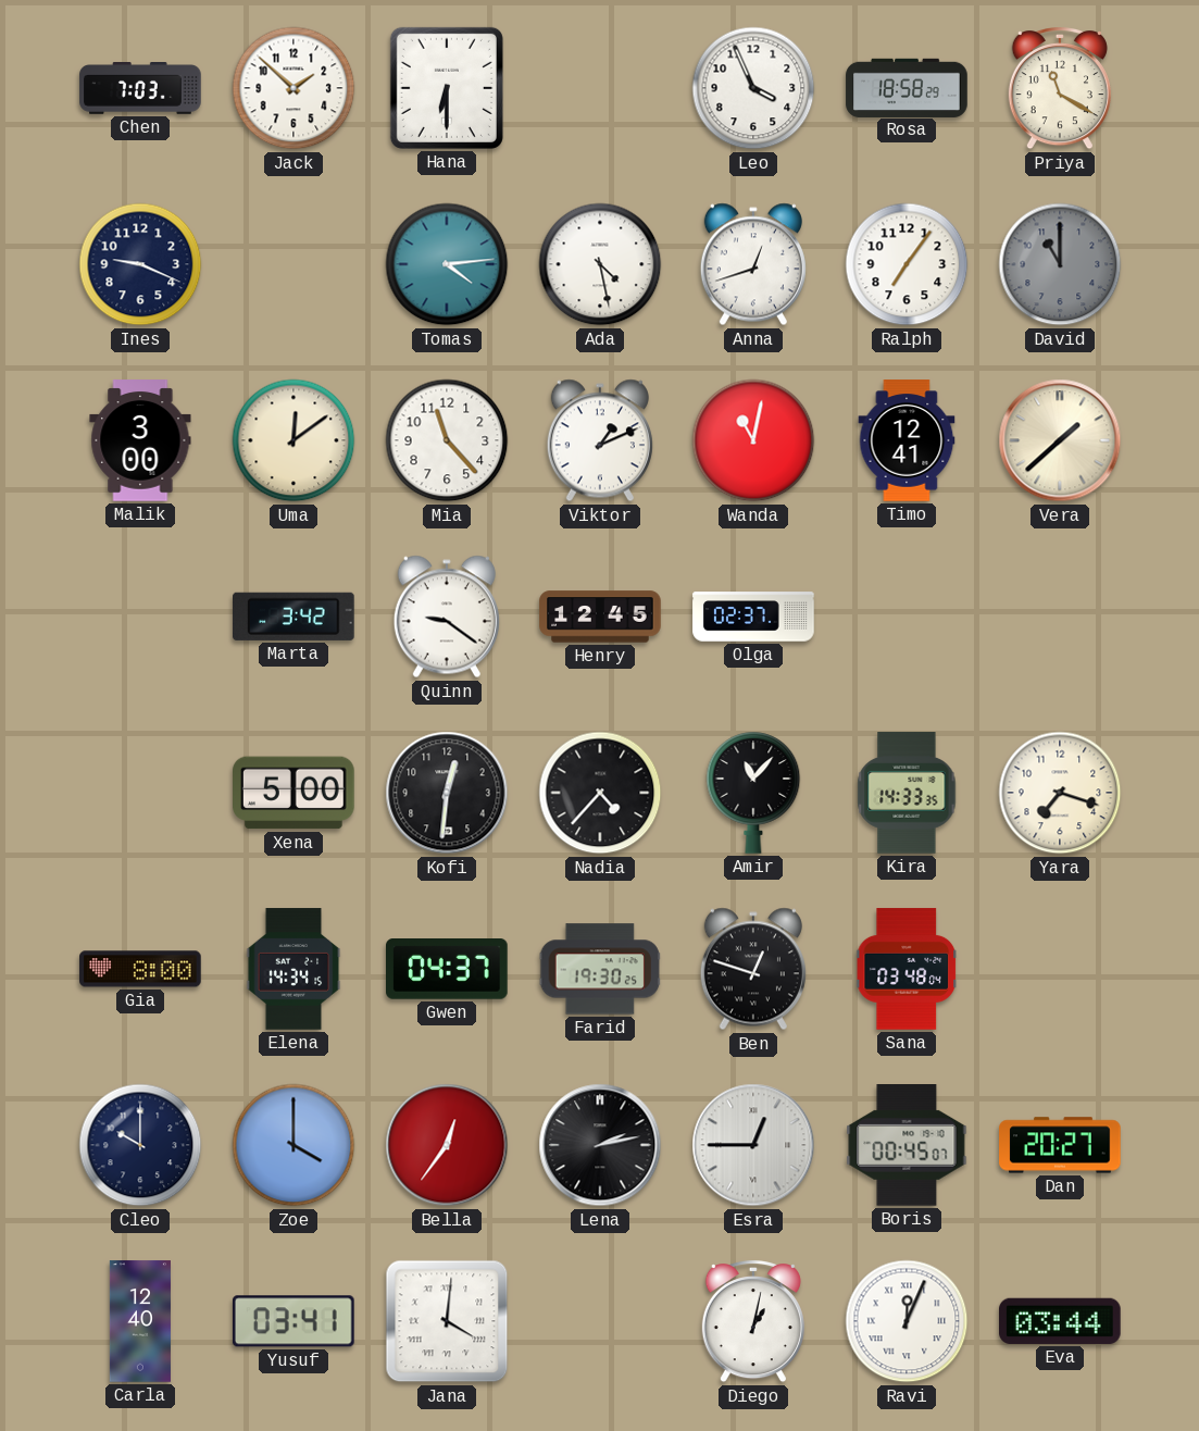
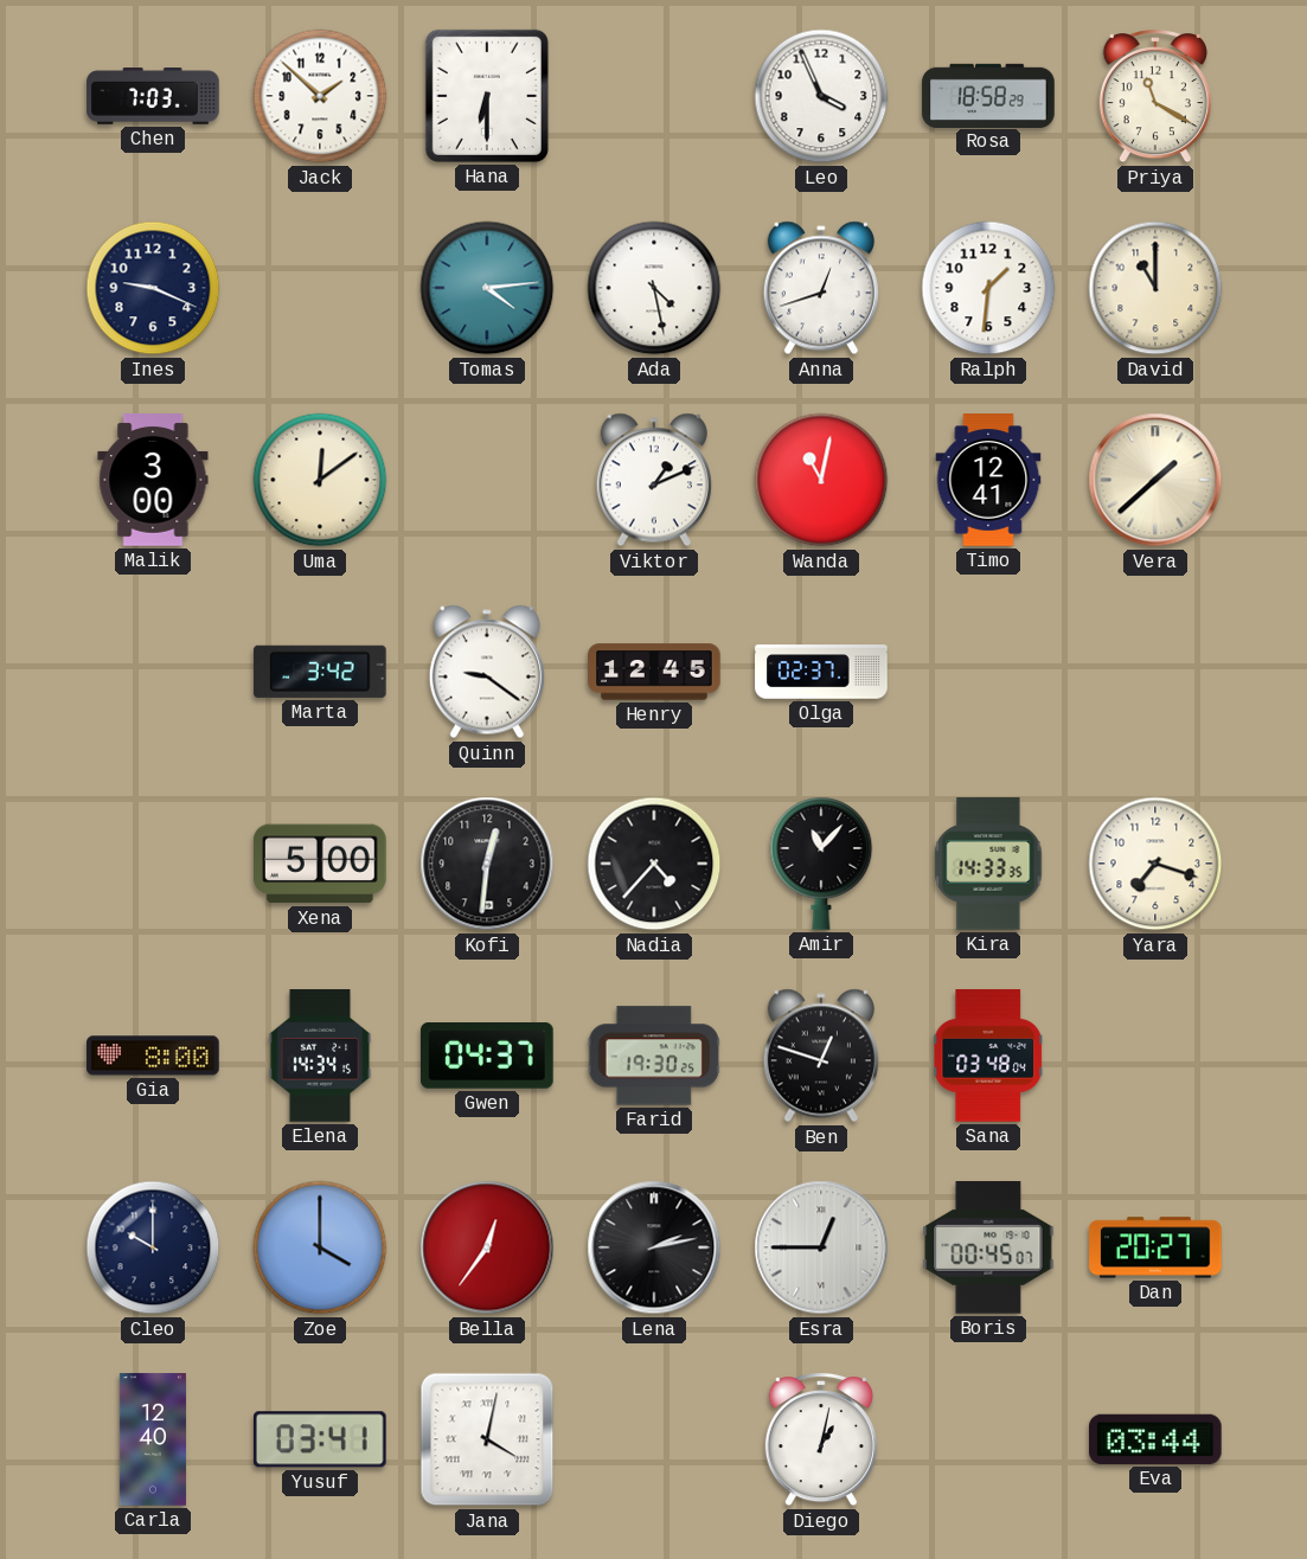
Ralph: 7:06 -> 1:31
David dial: grey -> cream
Mia: 11:23 -> none
Jana: 4:01 -> 4:02
Ravi: 12:04 -> none
